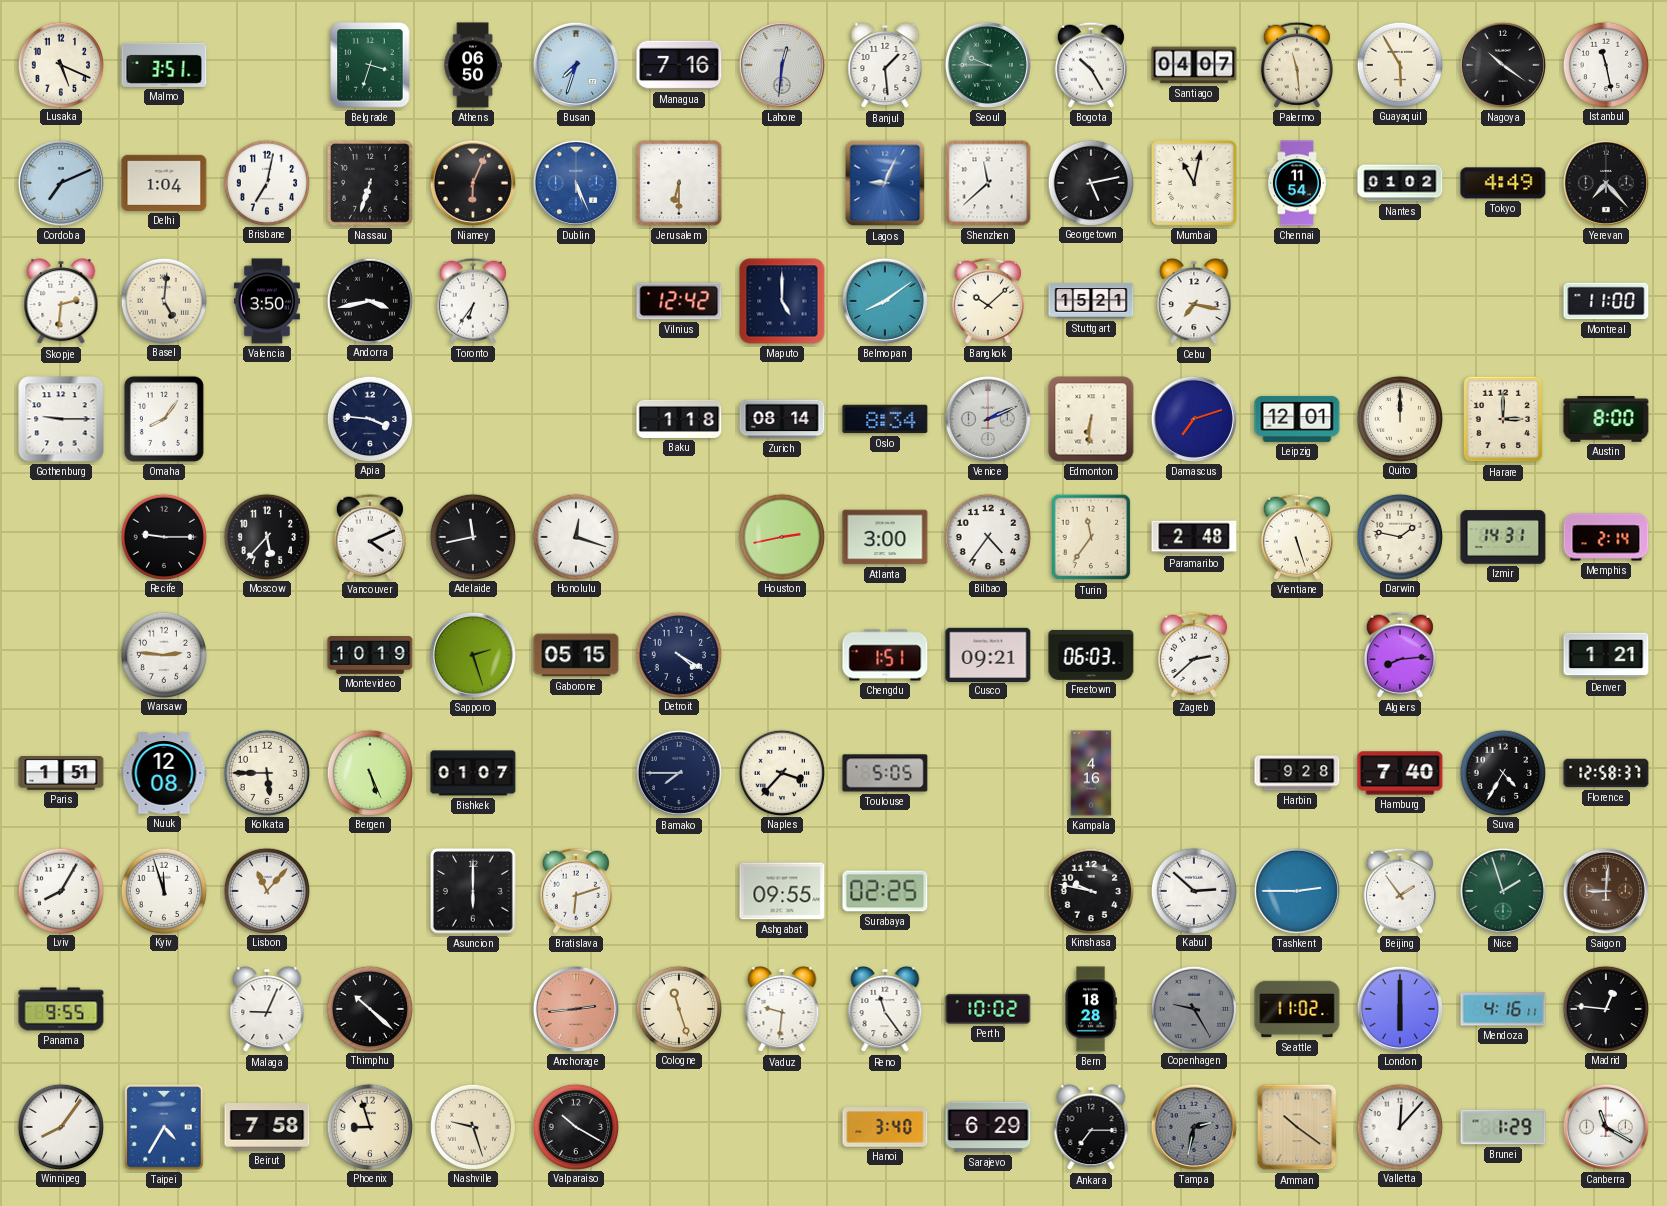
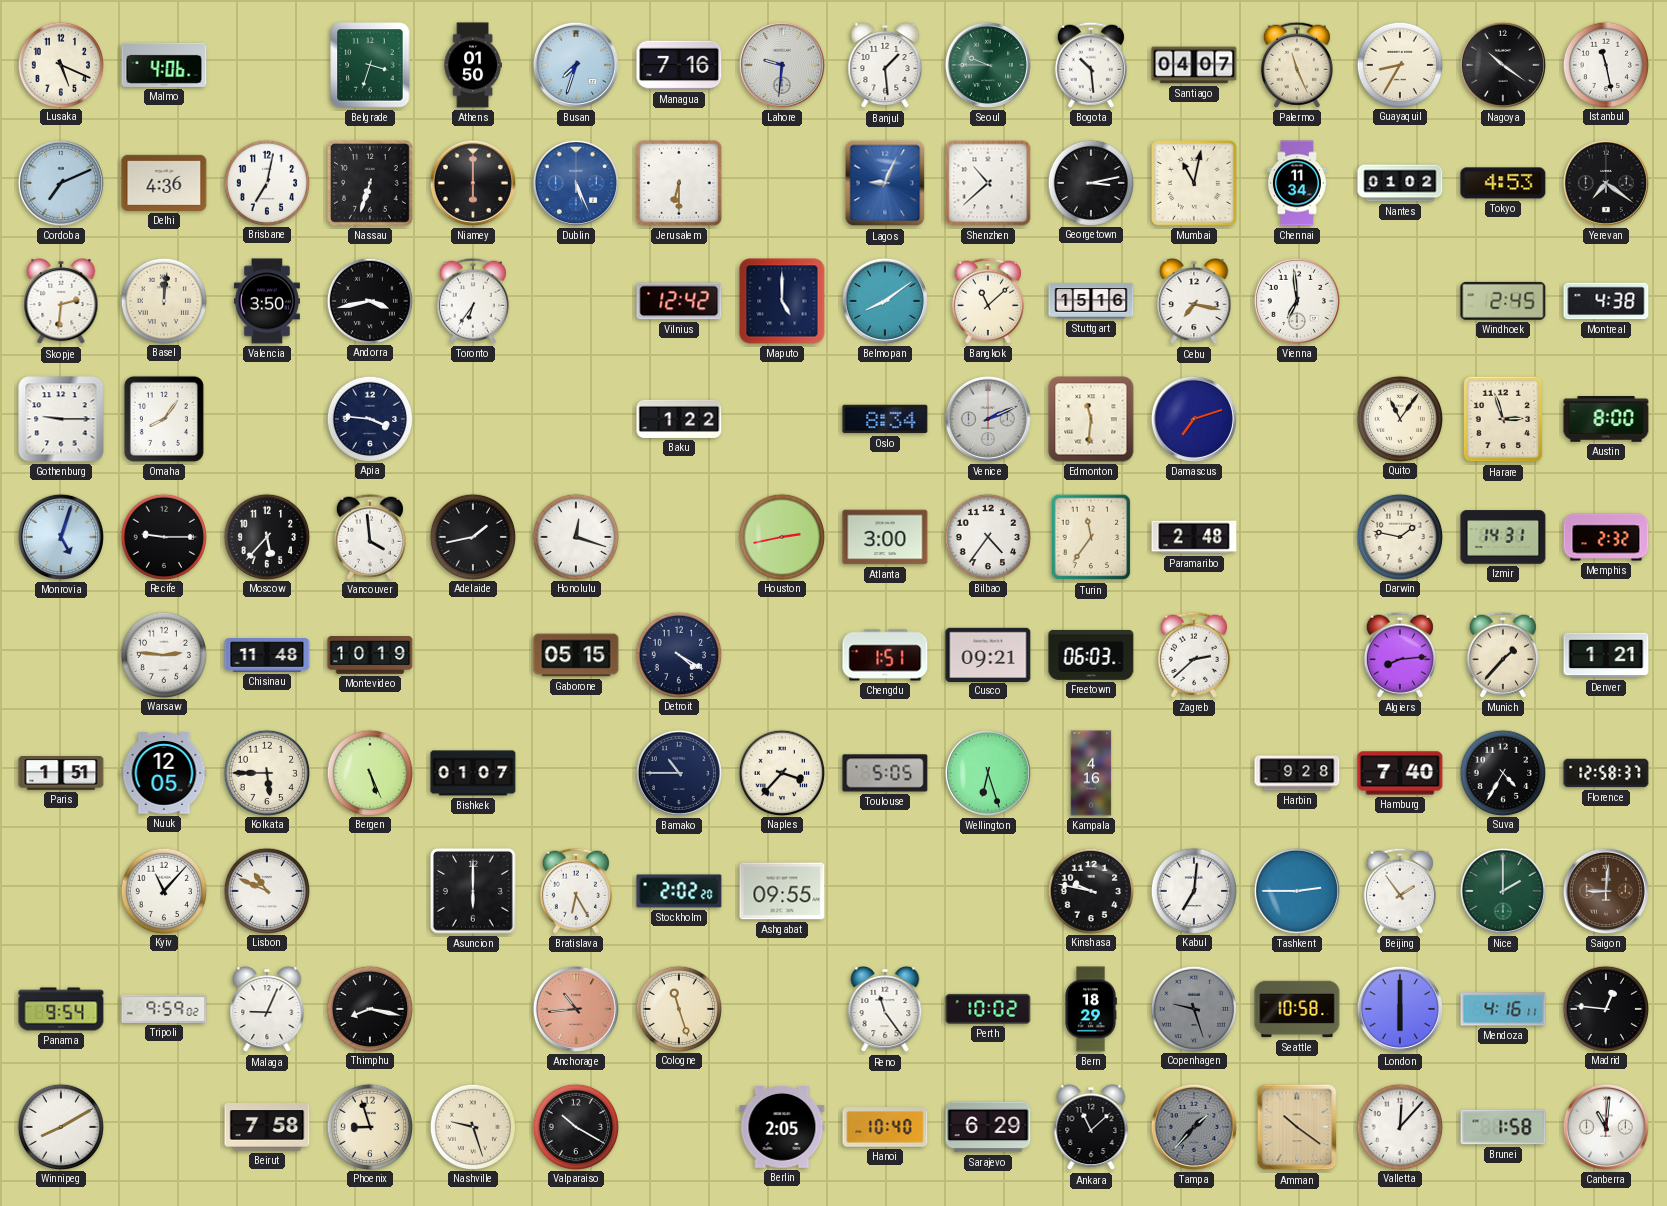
Malmo: 3:51 -> 4:06
Athens: 06:50 -> 01:50
Lahore: 12:31 -> 9:31
Bogota: 10:25 -> 10:29
Palermo: 11:29 -> 11:26
Guayaquil: 5:55 -> 8:35
Delhi: 1:04 -> 4:36
Niamey: 6:04 -> 6:00
Shenzhen: 11:38 -> 10:38
Georgetown: 5:13 -> 3:13
Chennai: 11:54 -> 11:34
Tokyo: 4:49 -> 4:53
Yerevan: 7:23 -> 7:21
Basel: 5:01 -> 12:01
Bangkok: 10:08 -> 11:08
Stuttgart: 15:21 -> 15:16
Vienna: none -> 6:59
Windhoek: none -> 2:45
Montreal: 11:00 -> 4:38
Baku: 1:18 -> 1:22
Zurich: 08:14 -> none
Edmonton: 6:31 -> 11:31
Leipzig: 12:01 -> none
Quito: 12:00 -> 11:06
Harare: 3:00 -> 2:57
Monrovia: none -> 5:03
Vancouver: 4:11 -> 3:59
Adelaide: 11:43 -> 1:43
Vientiane: 5:27 -> none
Memphis: 2:14 -> 2:32
Chisinau: none -> 11:48
Sapporo: 2:27 -> none
Munich: none -> 1:37
Nuuk: 12:08 -> 12:05
Bamako: 7:45 -> 10:45
Wellington: none -> 6:27
Lviv: 8:05 -> none
Kyiv: 11:57 -> 11:07
Lisbon: 11:07 -> 10:49
Bratislava: 6:12 -> 6:25
Stockholm: none -> 2:02
Surabaya: 02:25 -> none
Kabul: 2:52 -> 7:01
Nice: 1:57 -> 2:00
Panama: 9:55 -> 9:54
Tripoli: none -> 9:59
Thimphu: 10:22 -> 8:17
Anchorage: 2:44 -> 10:44
Vaduz: 9:31 -> none
Bern: 18:28 -> 18:29
Copenhagen: 9:25 -> 9:27
Seattle: 11:02 -> 10:58
Winnipeg: 8:06 -> 8:10
Taipei: 4:35 -> none
Berlin: none -> 2:05
Hanoi: 3:40 -> 10:40
Ankara: 7:15 -> 11:08
Tampa: 2:32 -> 1:37
Brunei: 1:29 -> 1:58
Canberra: 11:20 -> 11:01
